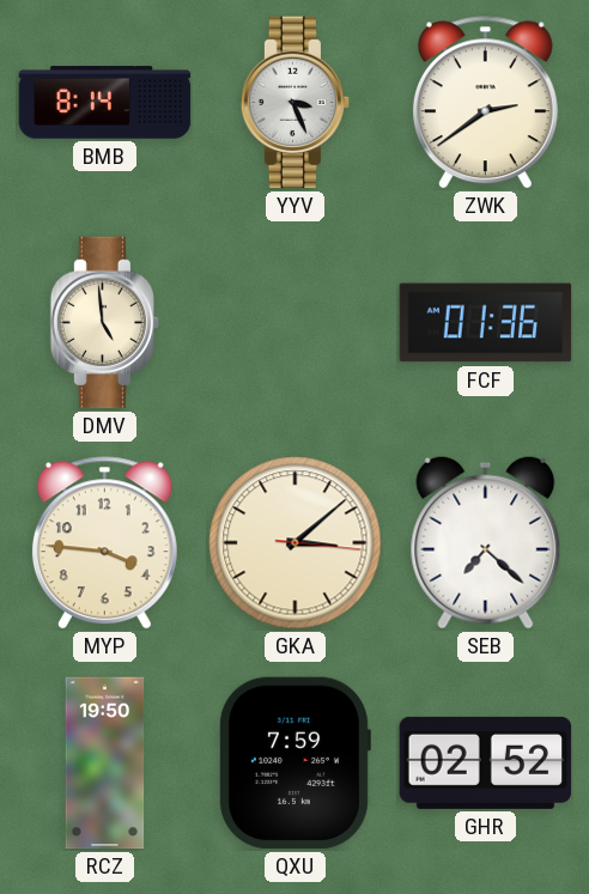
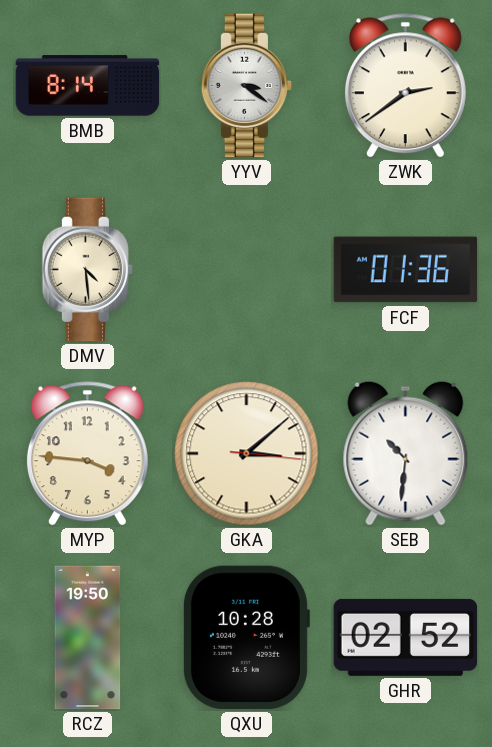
YYV: 3:26 -> 3:21
DMV: 4:59 -> 4:29
SEB: 7:22 -> 10:31
QXU: 7:59 -> 10:28
